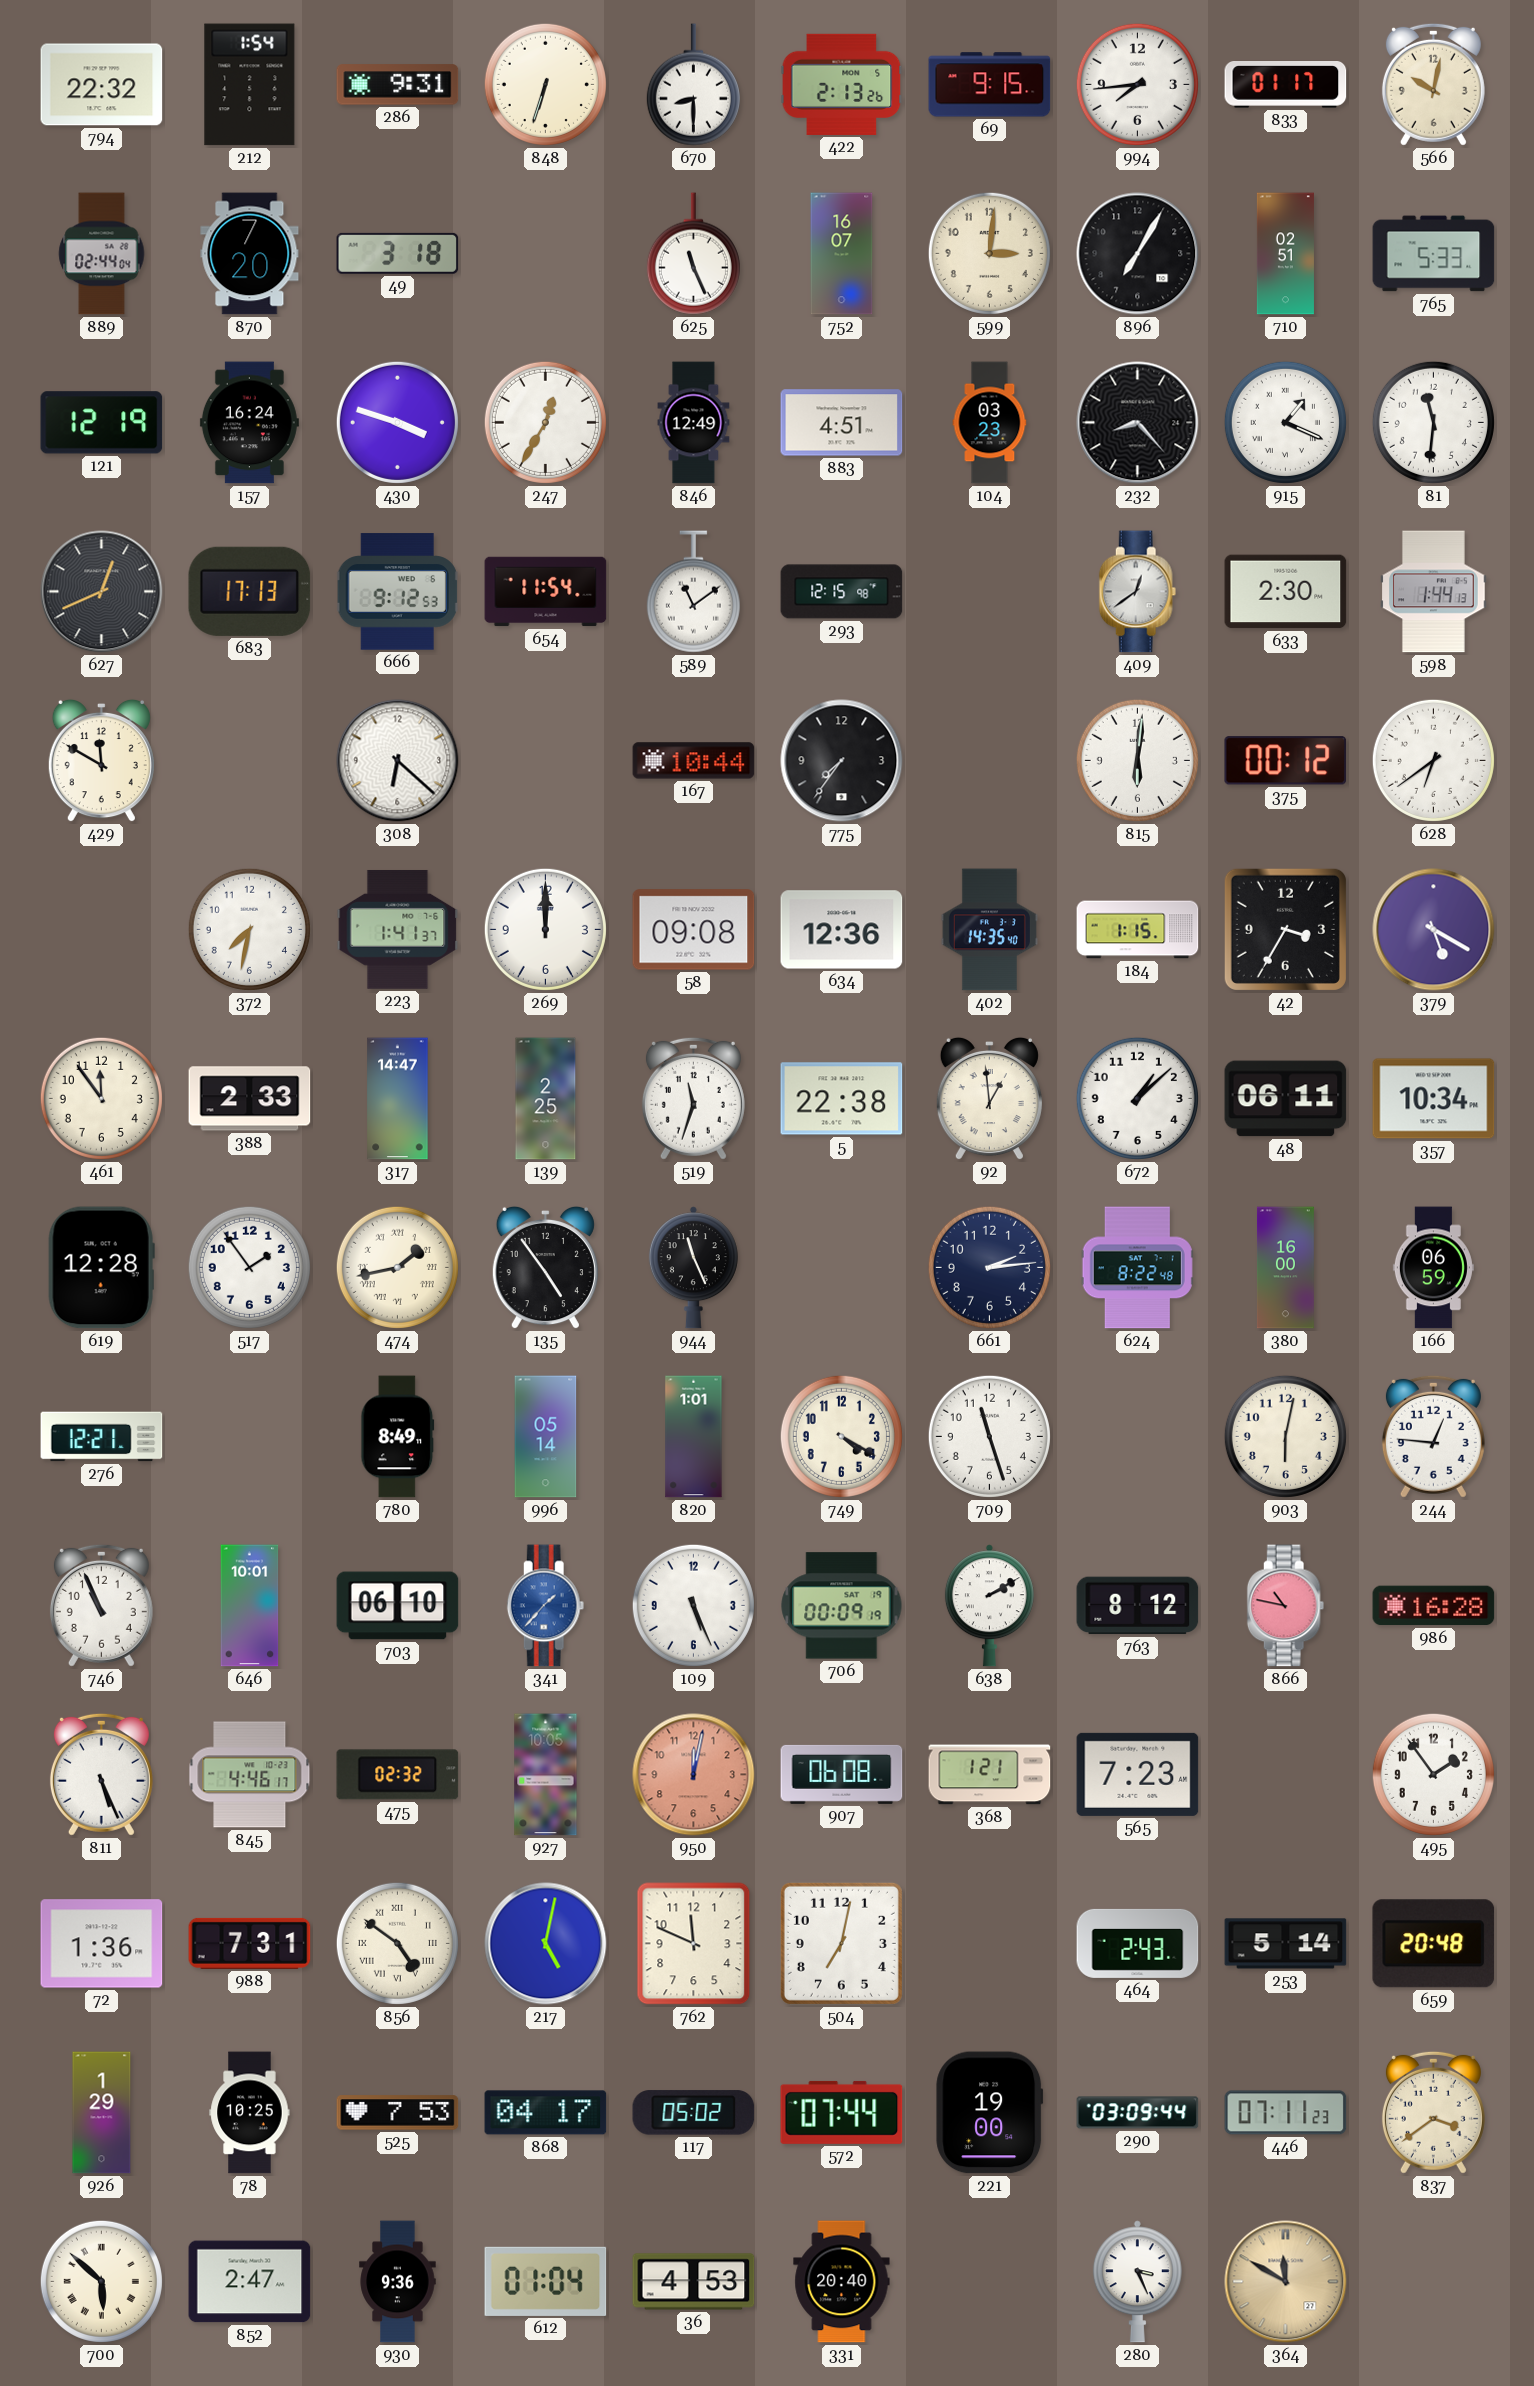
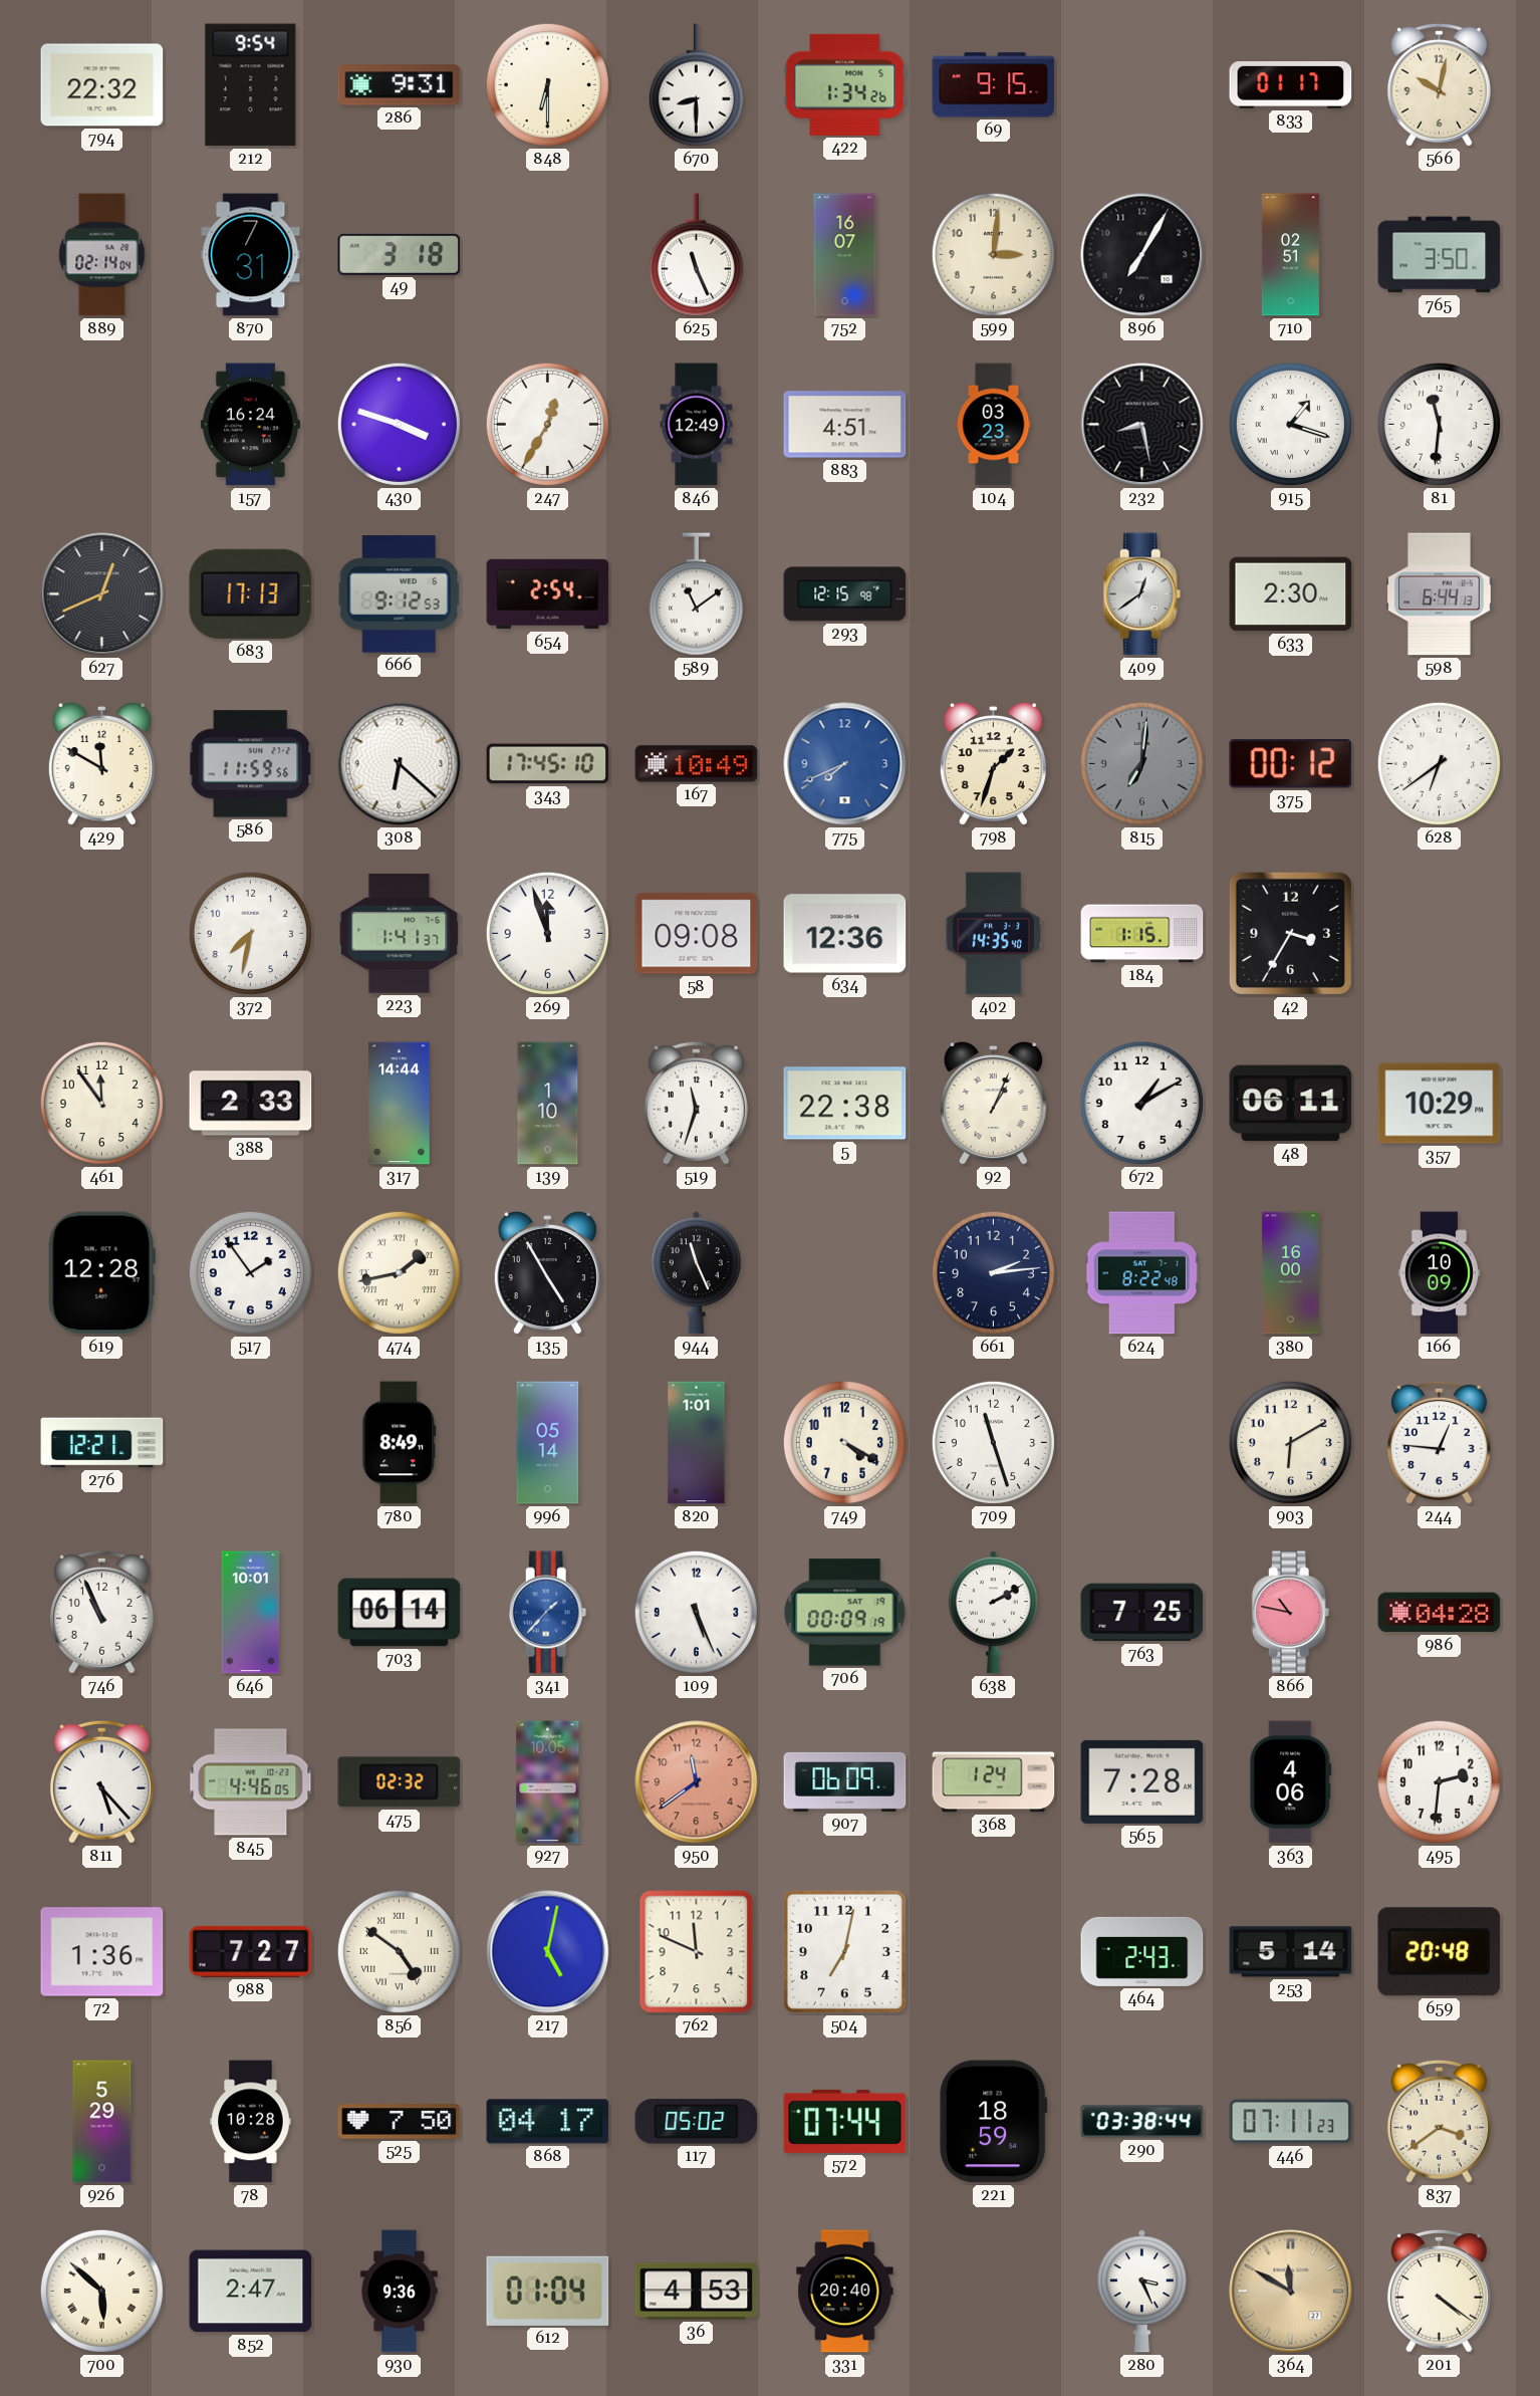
212: 1:54 -> 9:54
848: 6:33 -> 6:30
422: 2:13 -> 1:34
994: 7:44 -> none
889: 02:44 -> 02:14
870: 7:20 -> 7:31
765: 5:33 -> 3:50
121: 12:19 -> none
232: 8:23 -> 8:28
915: 1:19 -> 1:18
654: 11:54 -> 2:54
598: 1:44 -> 6:44
586: none -> 11:59
343: none -> 17:45
167: 10:44 -> 10:49
775: 7:36 -> 7:41
775 dial: black -> blue
798: none -> 1:33
815: 6:01 -> 7:01
815 dial: white -> grey
269: 12:00 -> 11:57
379: 5:20 -> none
317: 14:47 -> 14:44
139: 2:25 -> 1:10
92: 12:59 -> 1:04
672: 1:08 -> 1:10
357: 10:34 -> 10:29
135: 4:54 -> 4:55
166: 06:59 -> 10:09
903: 6:02 -> 6:10
703: 06:10 -> 06:14
763: 8:12 -> 7:25
986: 16:28 -> 04:28
811: 5:26 -> 5:23
845: 4:46:17 -> 4:46:05
950: 12:02 -> 11:39
907: 06:08 -> 06:09
368: 1:21 -> 1:24
565: 7:23 -> 7:28
363: none -> 4:06
495: 1:54 -> 2:31
988: 7:31 -> 7:27
926: 1:29 -> 5:29
78: 10:25 -> 10:28
525: 7:53 -> 7:50
221: 19:00 -> 18:59
290: 03:09 -> 03:38
201: none -> 4:21
